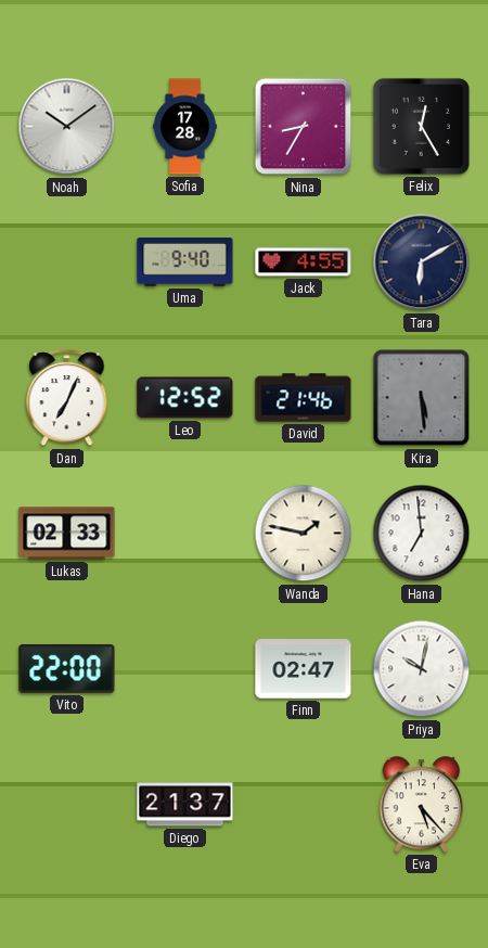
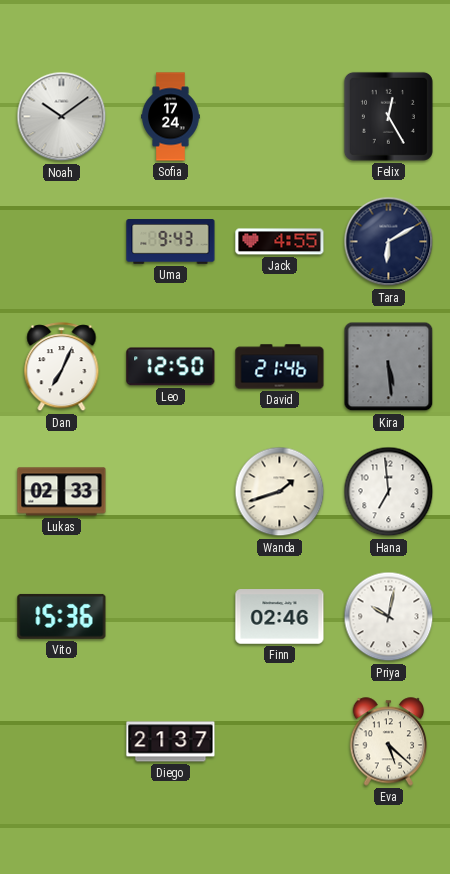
Sofia: 17:28 -> 17:24
Nina: 8:35 -> none
Uma: 9:40 -> 9:43
Leo: 12:52 -> 12:50
Wanda: 1:47 -> 1:42
Vito: 22:00 -> 15:36
Finn: 02:47 -> 02:46
Eva: 5:23 -> 5:22
